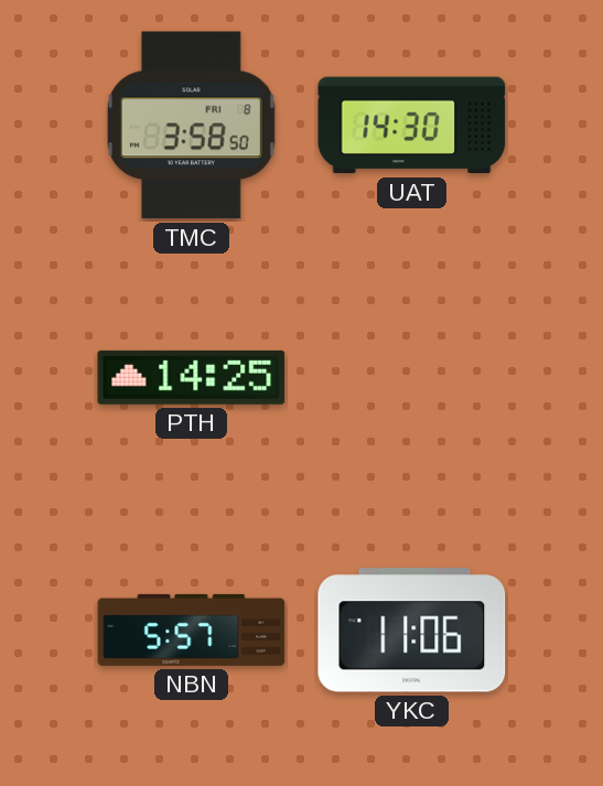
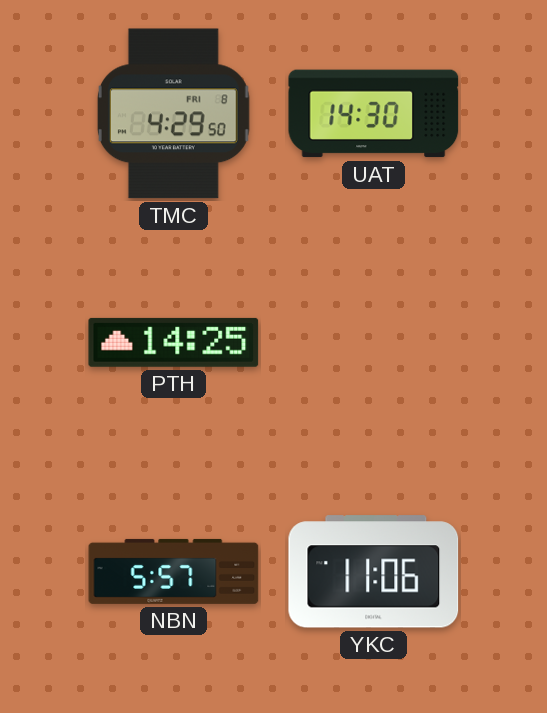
TMC: 3:58 -> 4:29
